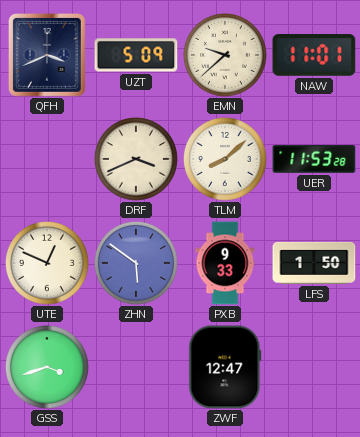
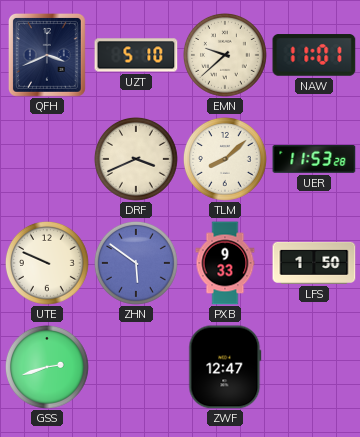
UZT: 5:09 -> 5:10
UTE: 12:49 -> 9:49
GSS: 3:42 -> 2:42
